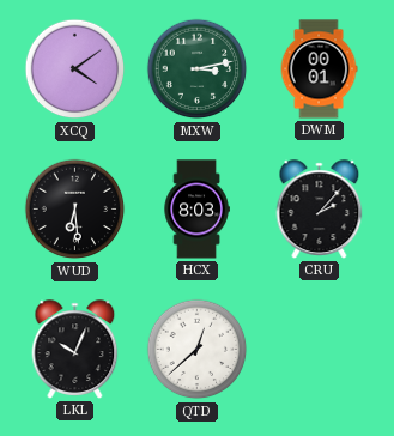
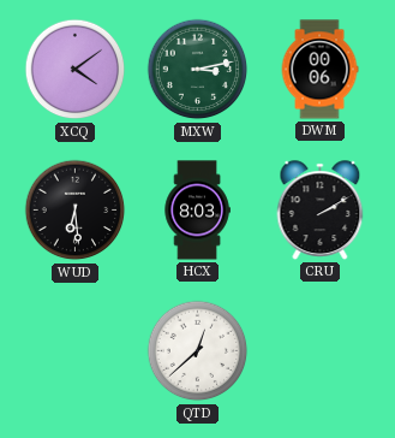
DWM: 00:01 -> 00:06
CRU: 2:07 -> 2:10
LKL: 10:04 -> none
